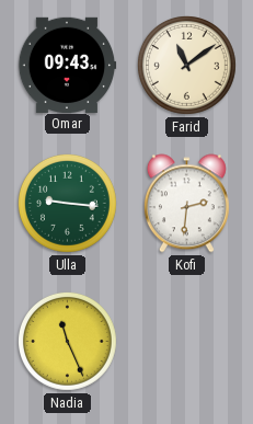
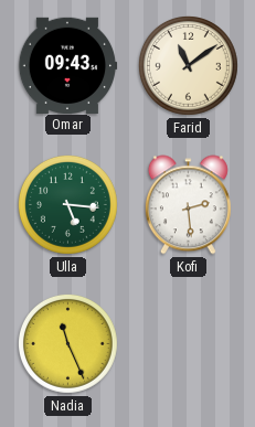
Ulla: 9:16 -> 5:16
Kofi: 2:31 -> 2:29
